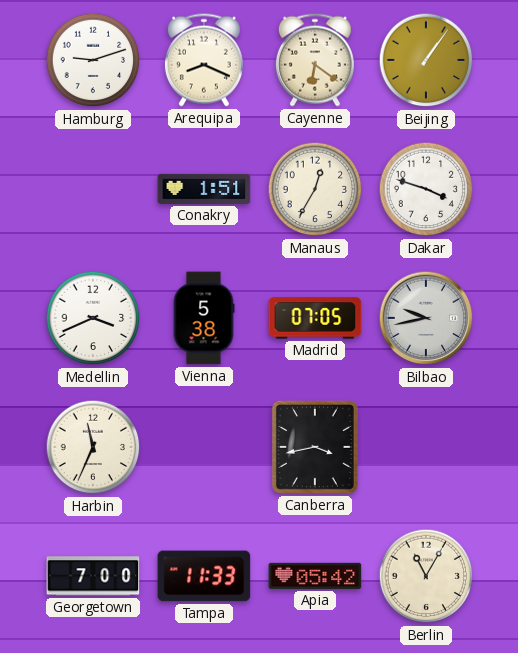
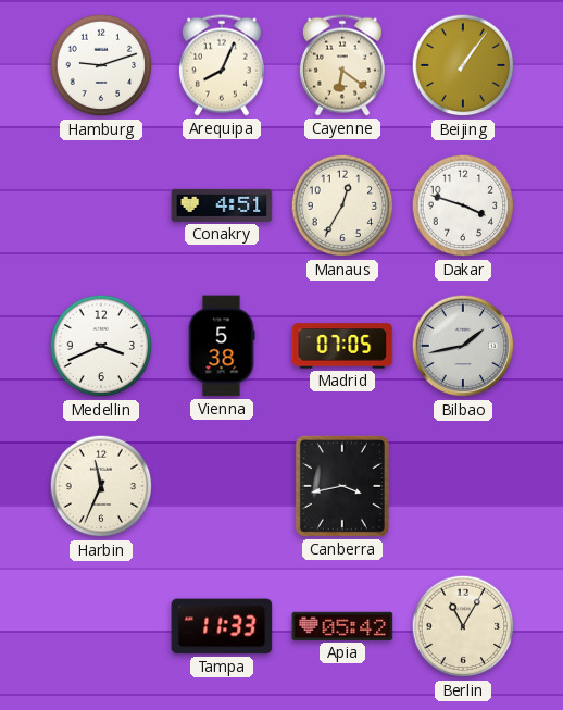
Arequipa: 8:19 -> 8:04
Conakry: 1:51 -> 4:51
Bilbao: 9:43 -> 1:43
Georgetown: 7:00 -> none
